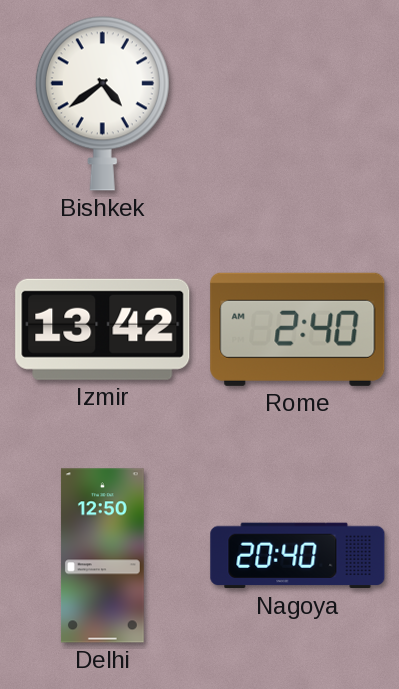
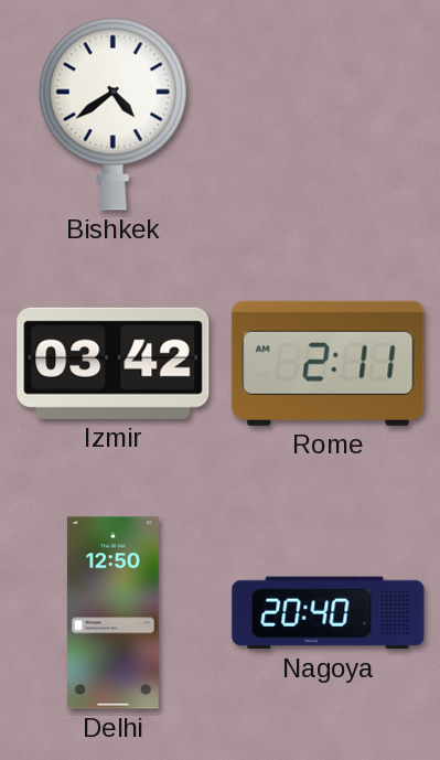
Izmir: 13:42 -> 03:42
Rome: 2:40 -> 2:11
